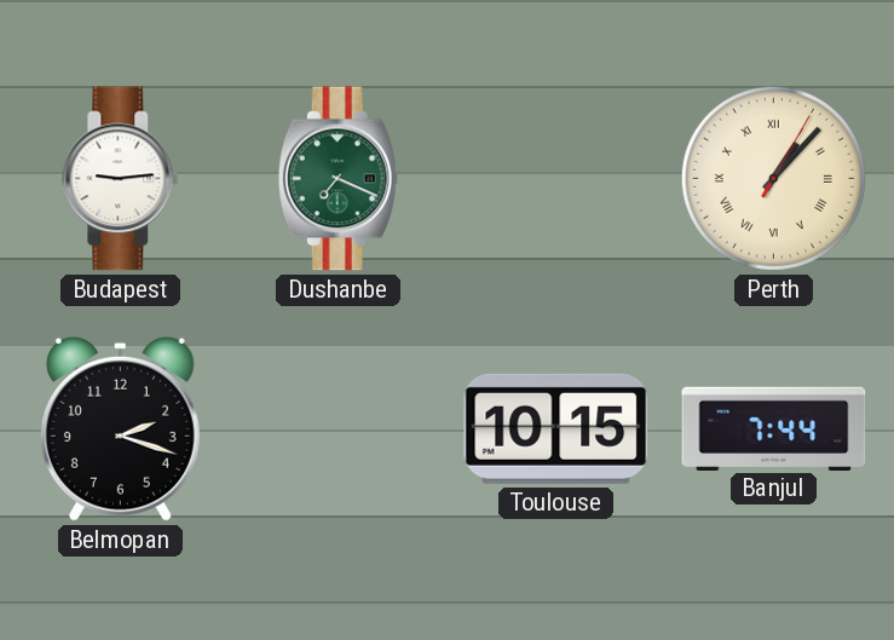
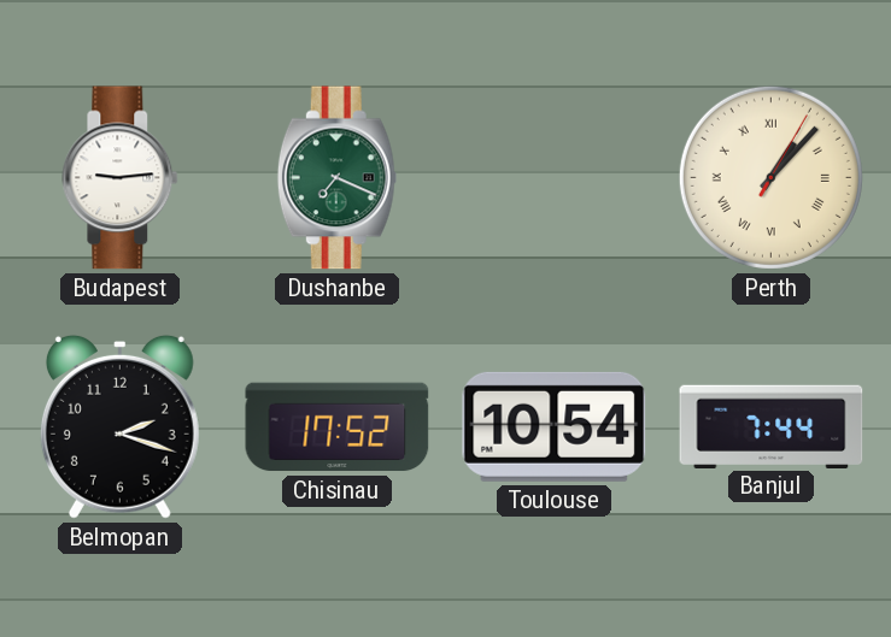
Chisinau: none -> 17:52
Toulouse: 10:15 -> 10:54
